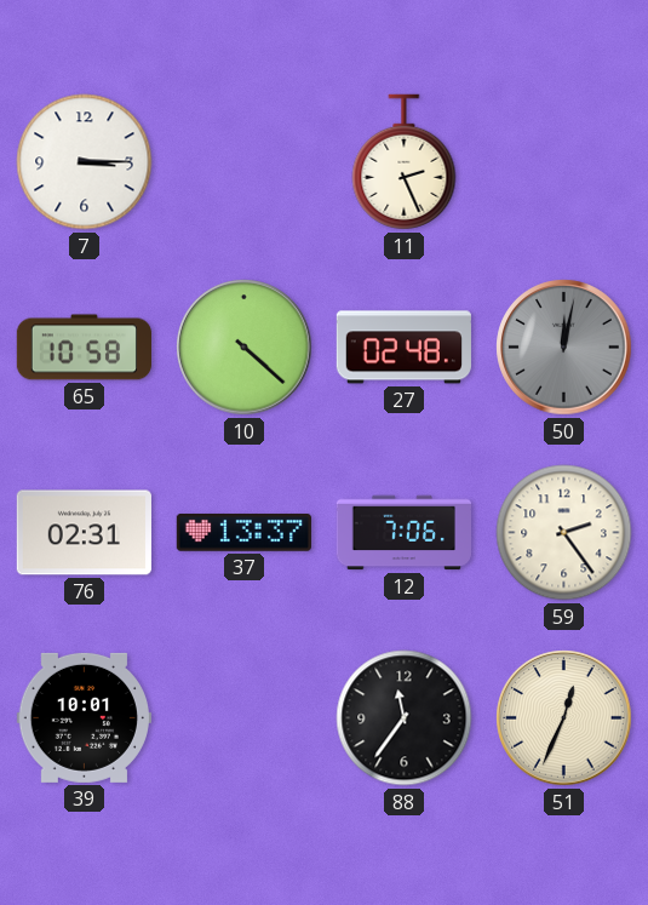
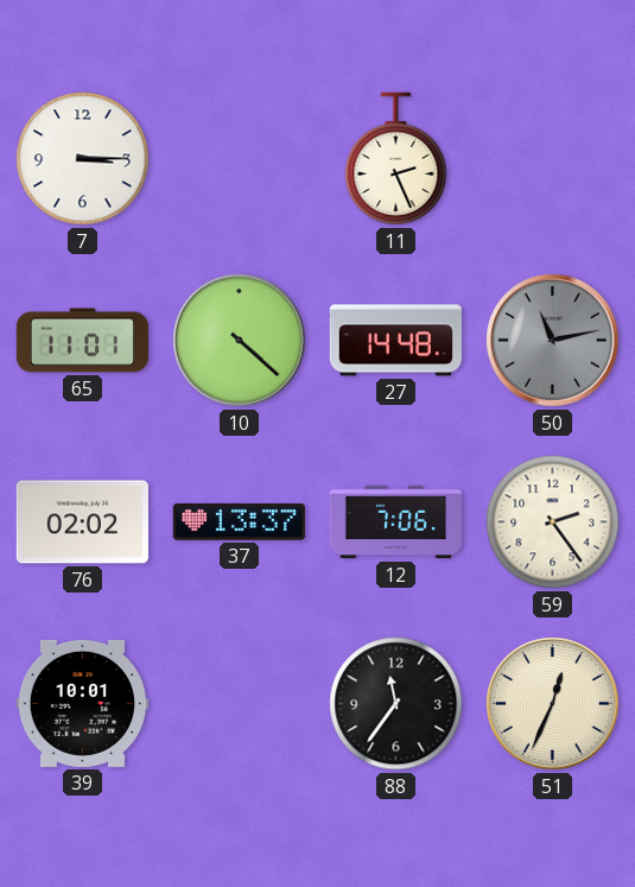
65: 10:58 -> 11:01
27: 02:48 -> 14:48
50: 12:02 -> 11:13
76: 02:31 -> 02:02
